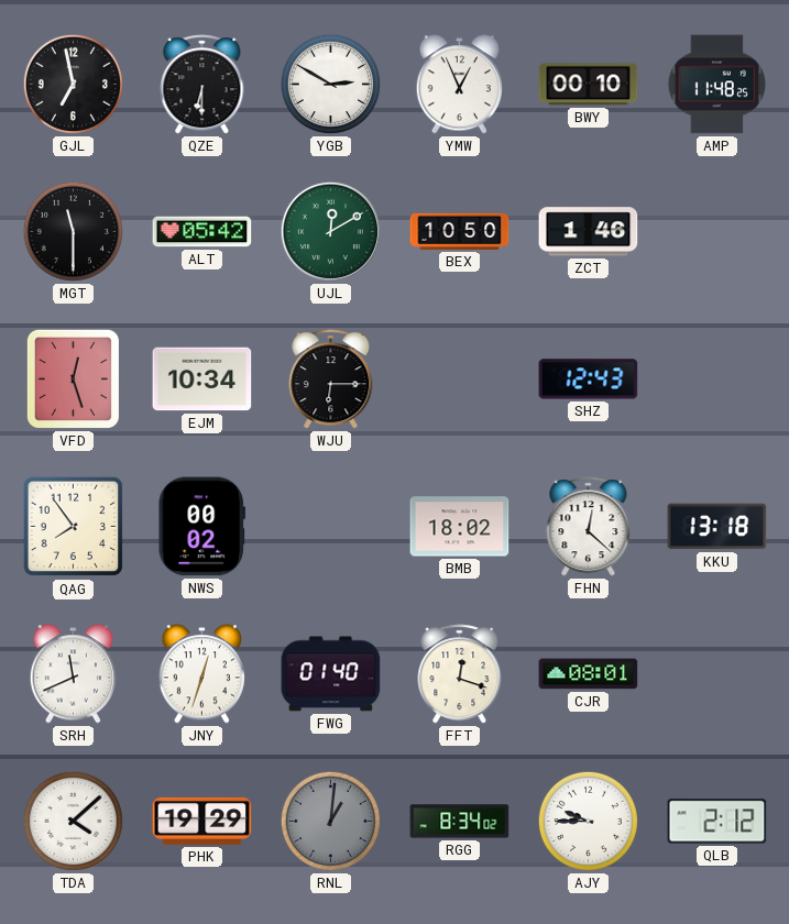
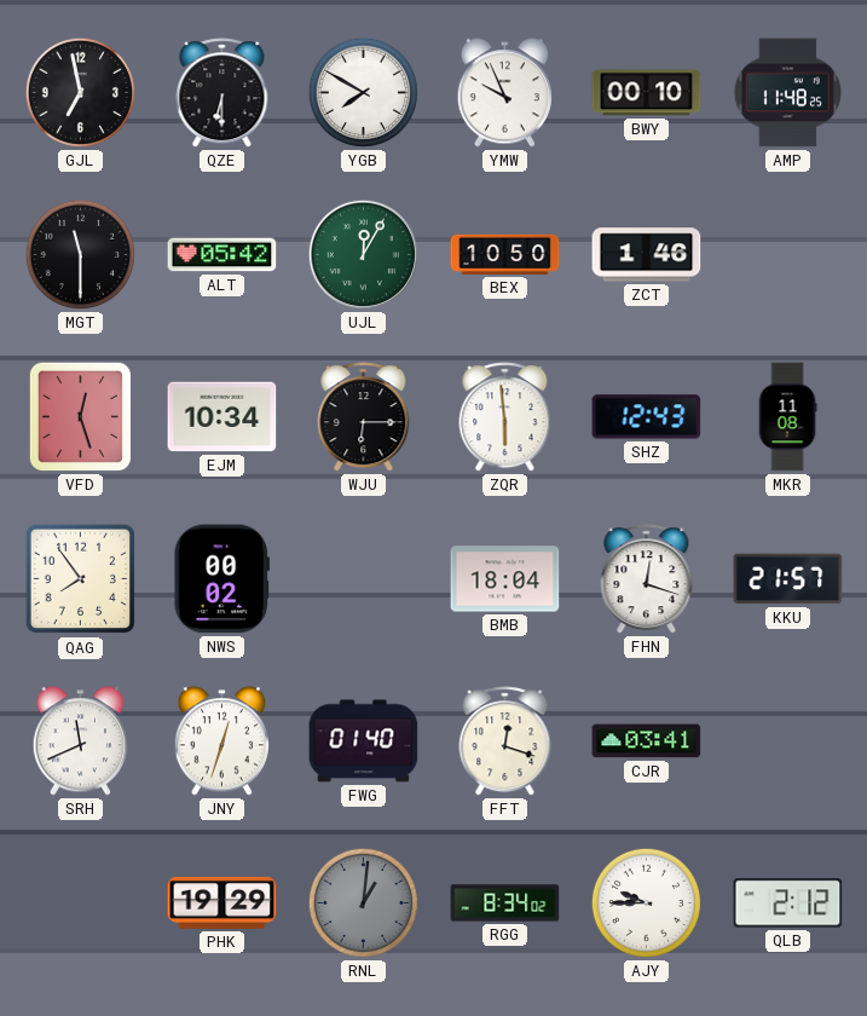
YGB: 2:50 -> 7:50
YMW: 12:56 -> 9:56
UJL: 12:10 -> 12:05
ZQR: none -> 5:59
MKR: none -> 11:08
BMB: 18:02 -> 18:04
FHN: 12:22 -> 12:18
KKU: 13:18 -> 21:57
CJR: 08:01 -> 03:41
TDA: 4:08 -> none
